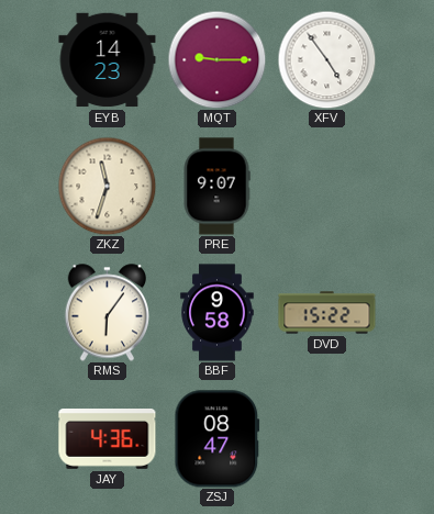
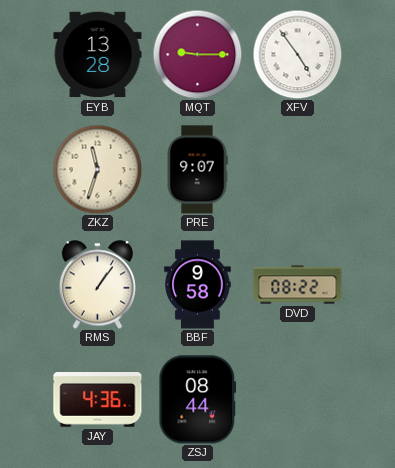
EYB: 14:23 -> 13:28
RMS: 6:06 -> 1:06
DVD: 15:22 -> 08:22
ZSJ: 08:47 -> 08:44
